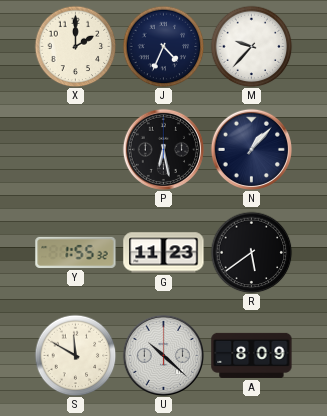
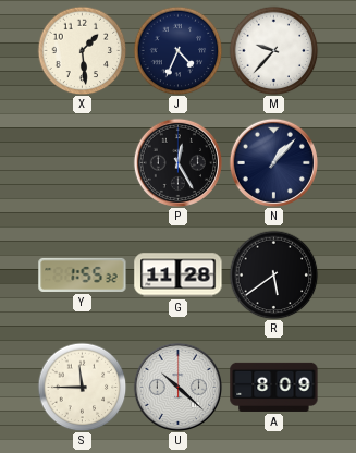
X: 2:00 -> 1:29
P: 6:28 -> 12:25
G: 11:23 -> 11:28
S: 11:50 -> 11:45
